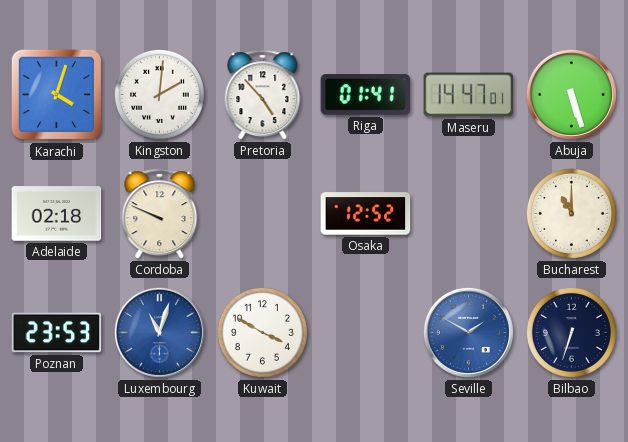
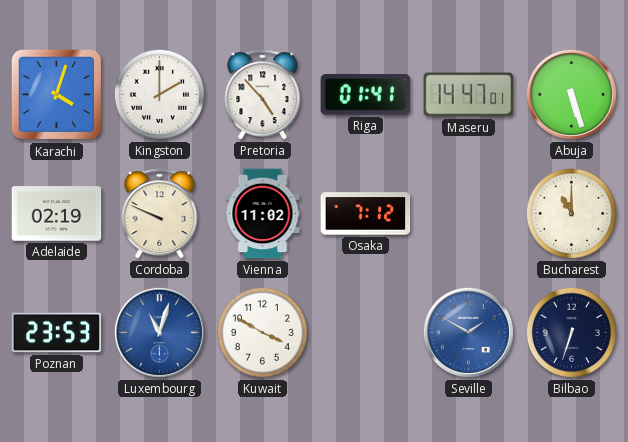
Kingston: 2:01 -> 2:00
Adelaide: 02:18 -> 02:19
Vienna: none -> 11:02
Osaka: 12:52 -> 7:12
